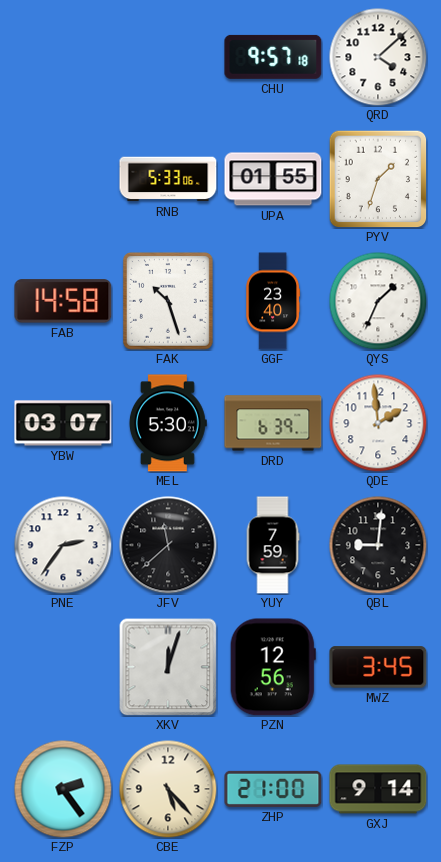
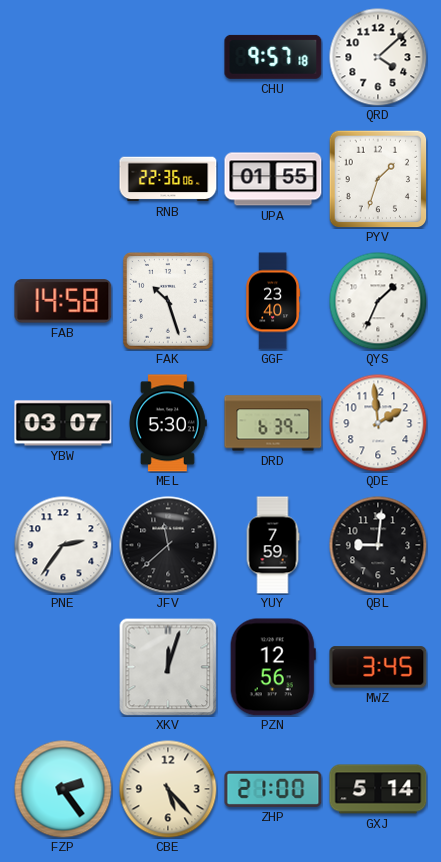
RNB: 5:33 -> 22:36
GXJ: 9:14 -> 5:14
